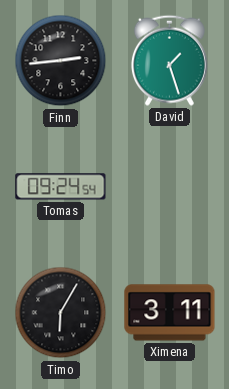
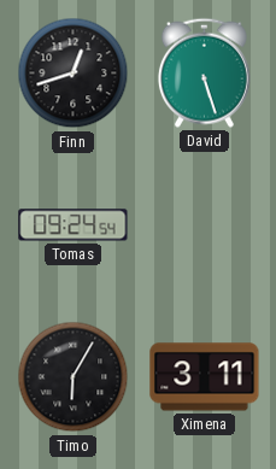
Finn: 2:44 -> 12:42
David: 1:27 -> 5:27
